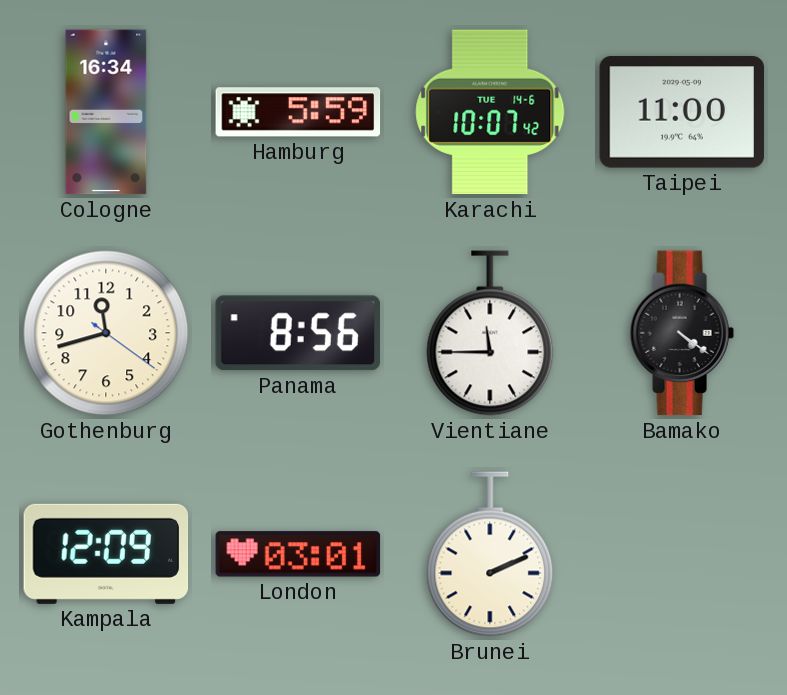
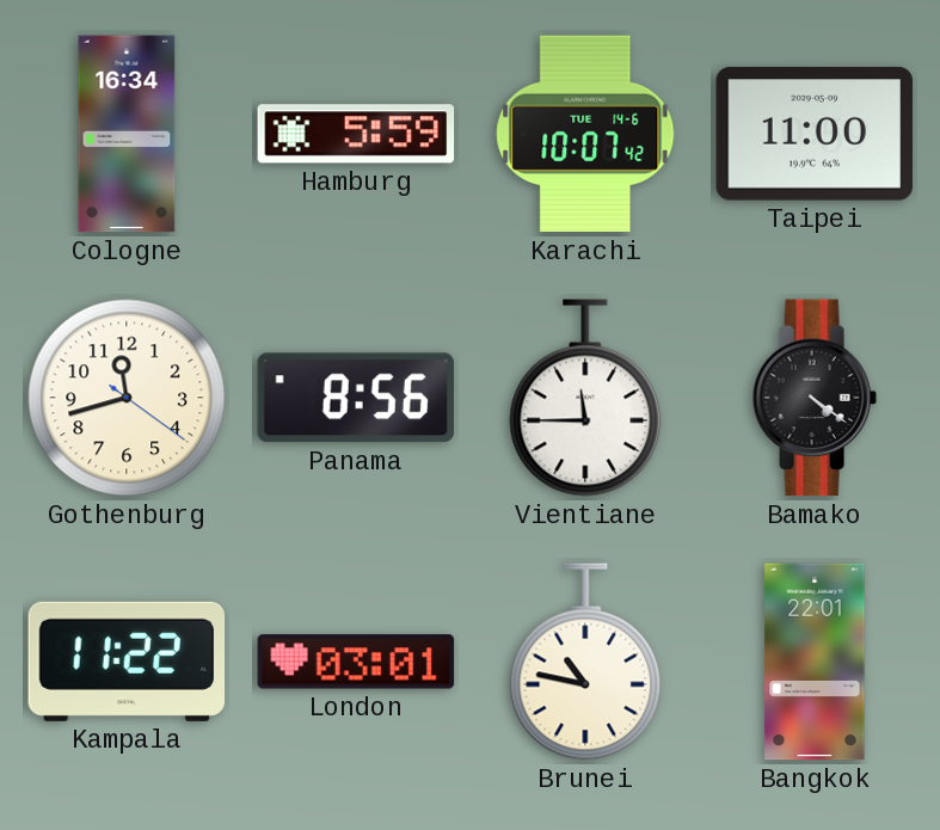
Kampala: 12:09 -> 11:22
Brunei: 2:11 -> 10:47
Bangkok: none -> 22:01
